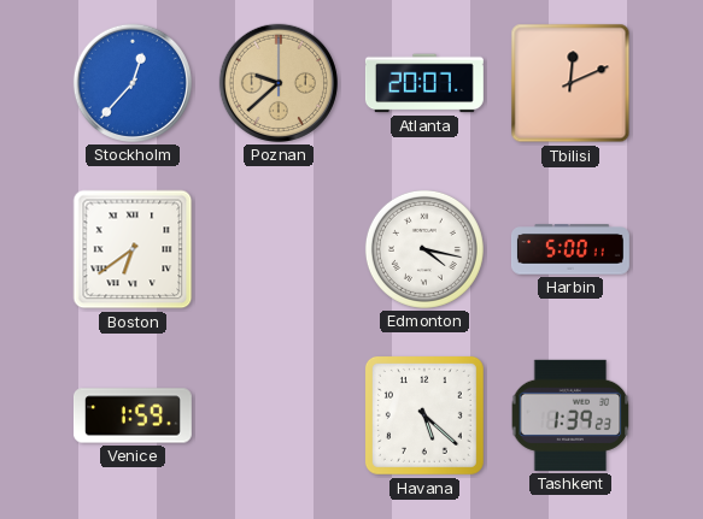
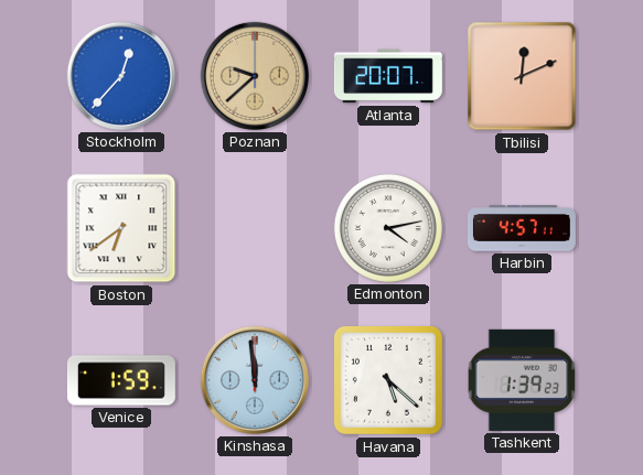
Edmonton: 4:17 -> 4:13
Harbin: 5:00 -> 4:57
Kinshasa: none -> 11:59
